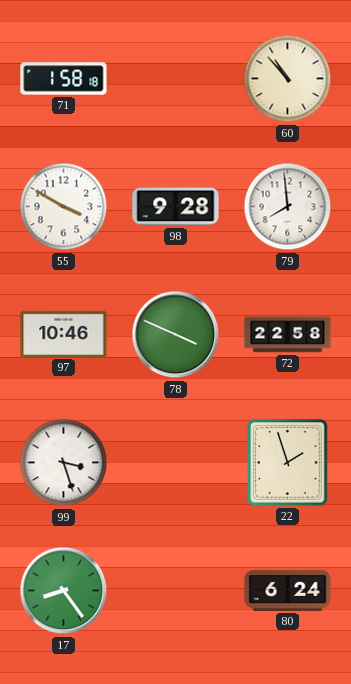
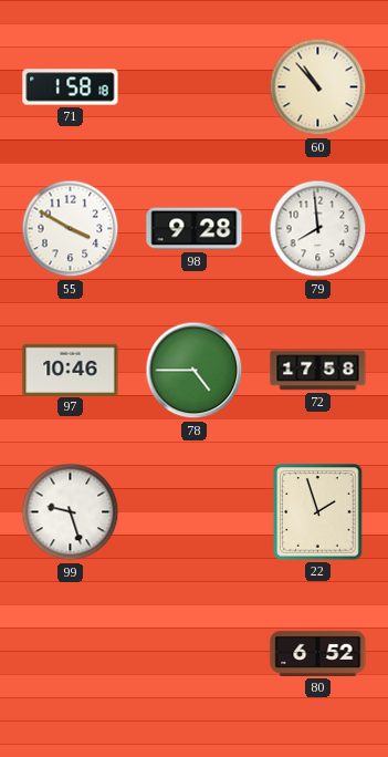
78: 3:49 -> 4:45
72: 22:58 -> 17:58
99: 3:27 -> 9:27
17: 8:24 -> none
80: 6:24 -> 6:52
